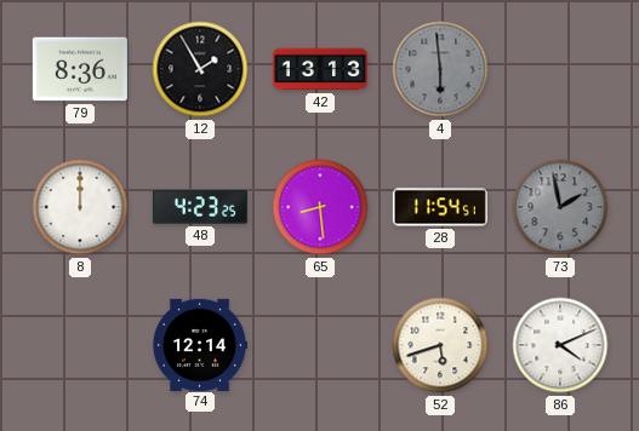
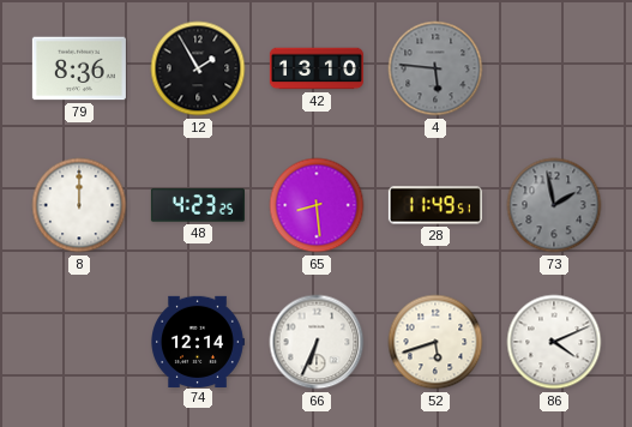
42: 13:13 -> 13:10
4: 5:59 -> 5:46
28: 11:54 -> 11:49
66: none -> 6:34
